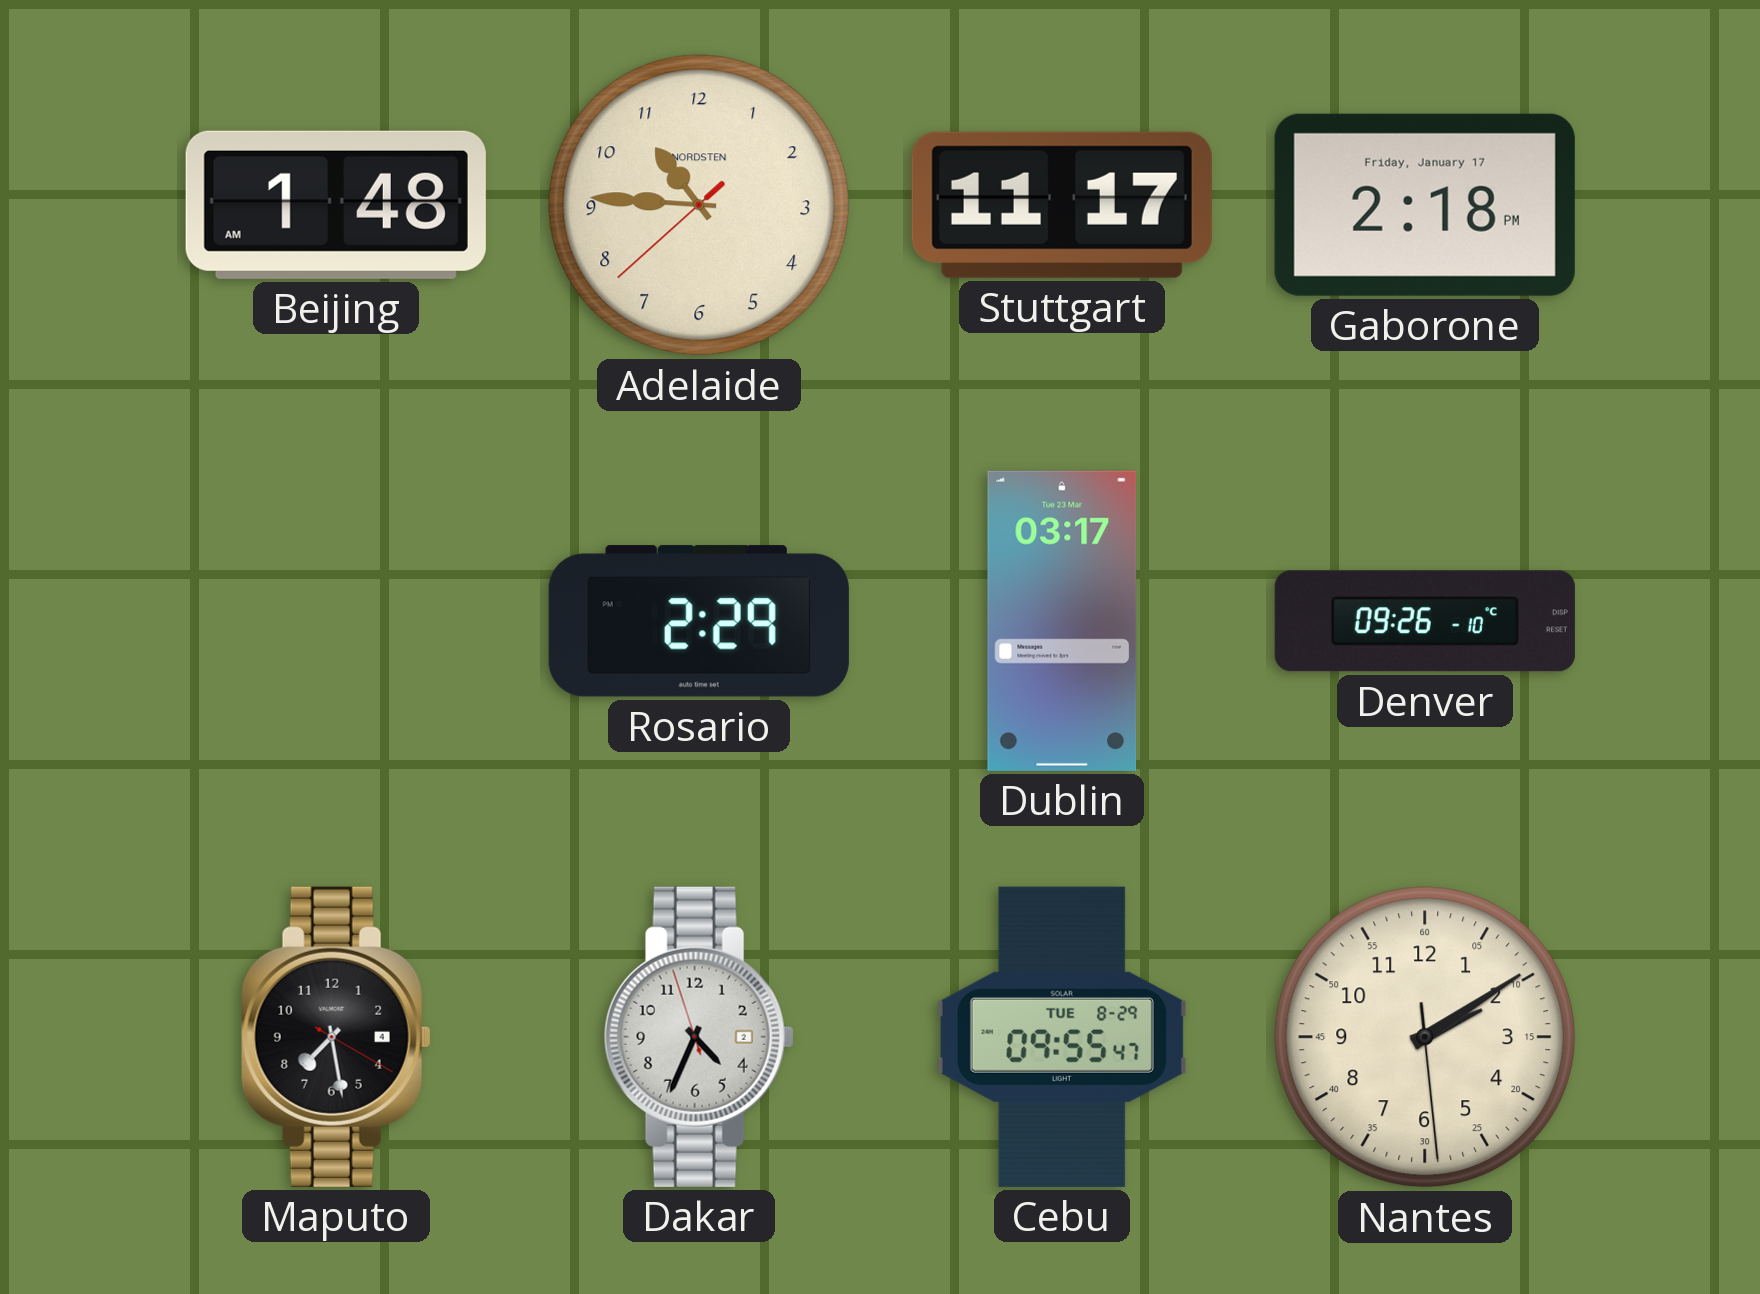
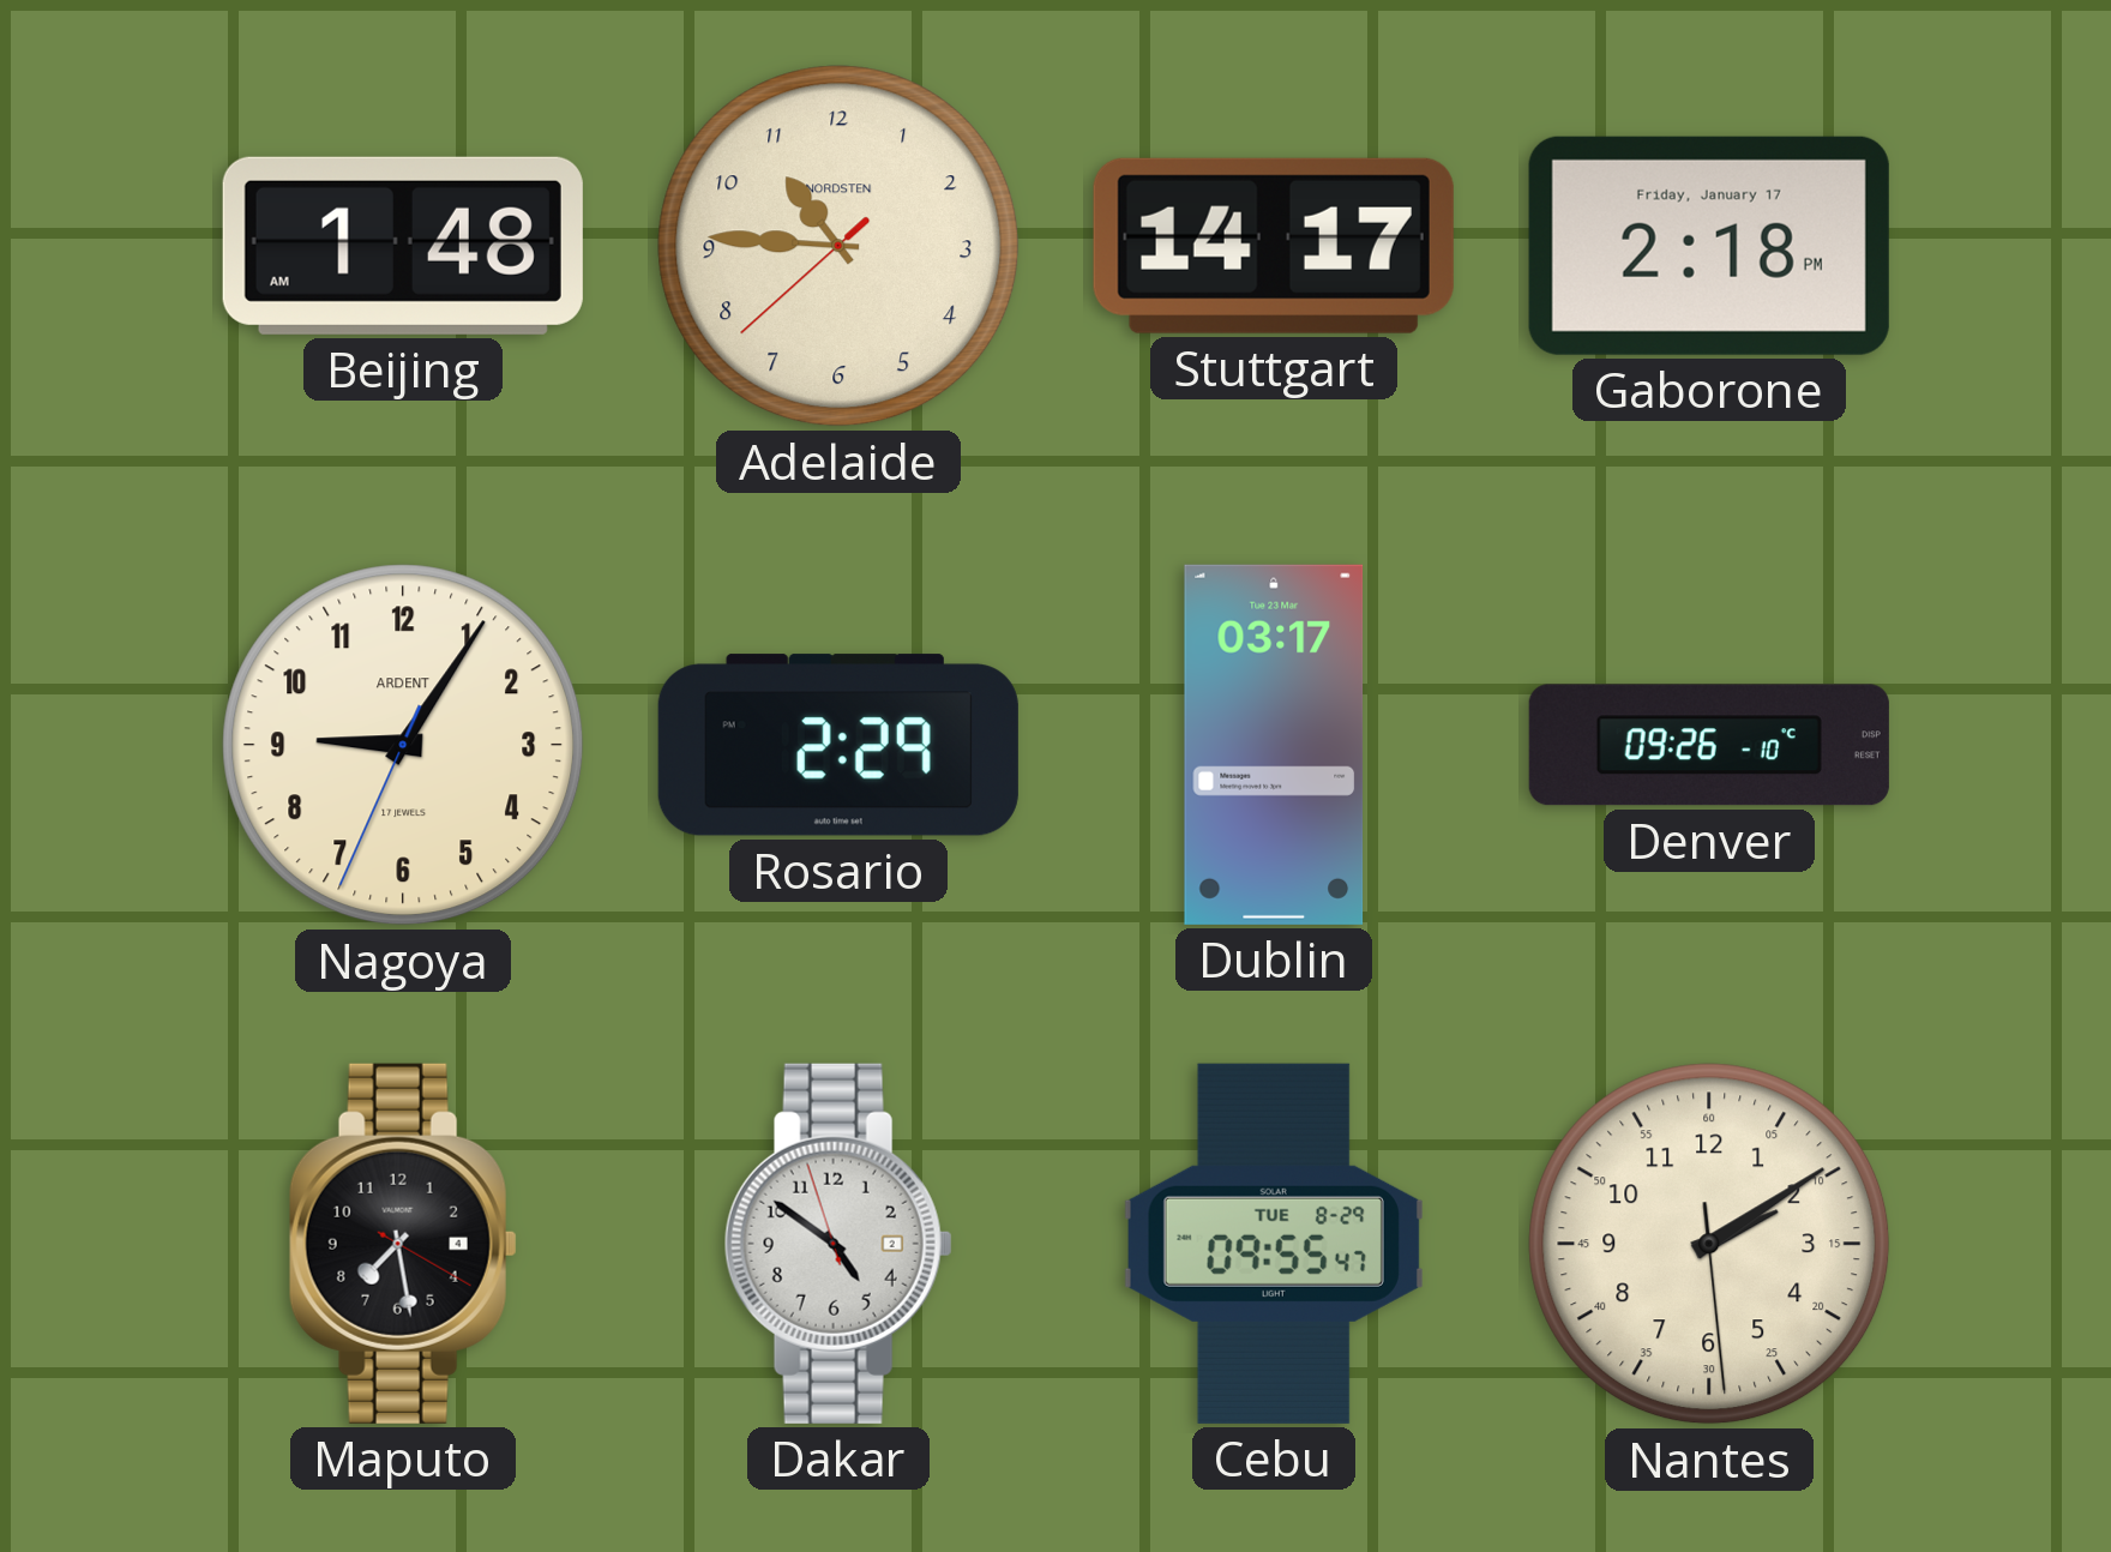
Stuttgart: 11:17 -> 14:17
Nagoya: none -> 9:05
Dakar: 4:33 -> 4:50
